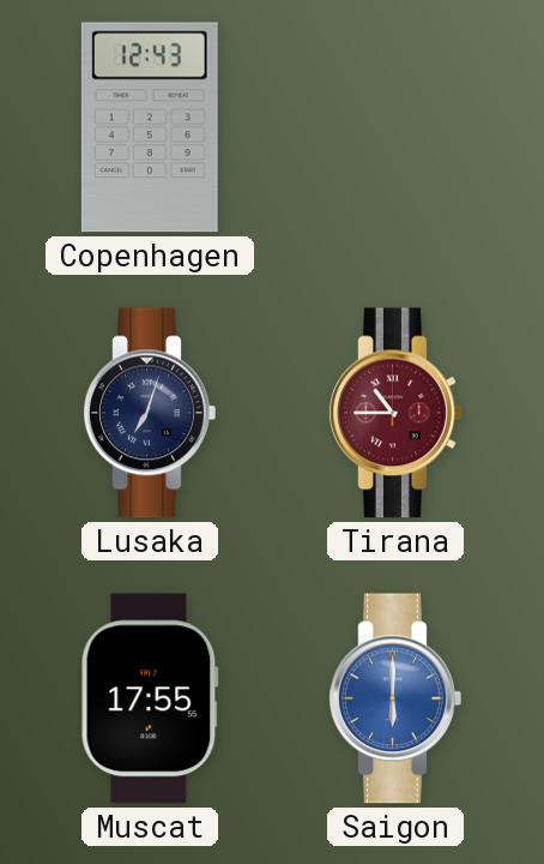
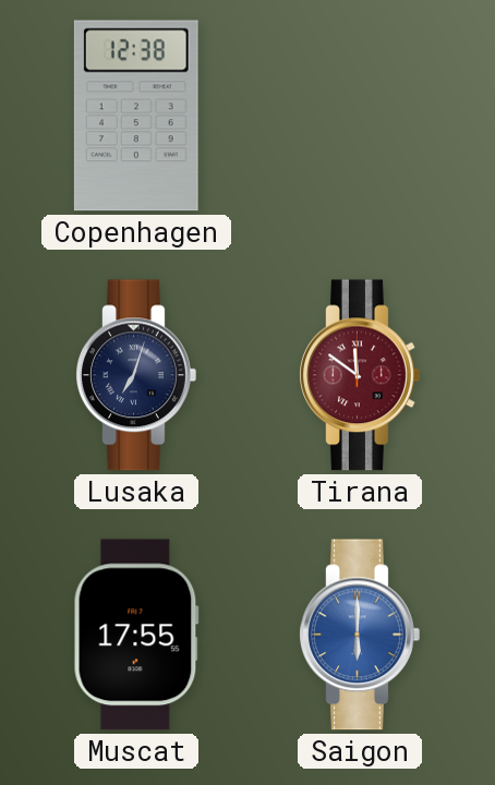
Copenhagen: 12:43 -> 12:38
Tirana: 10:45 -> 11:51
